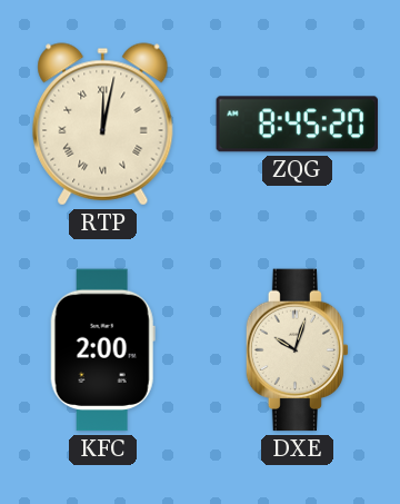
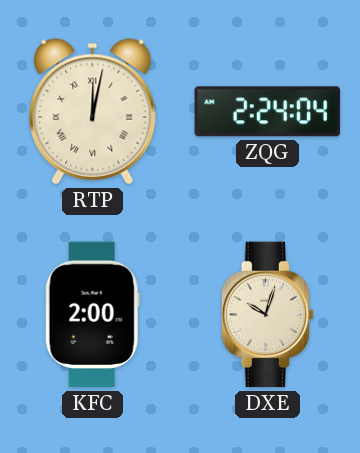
ZQG: 8:45 -> 2:24
